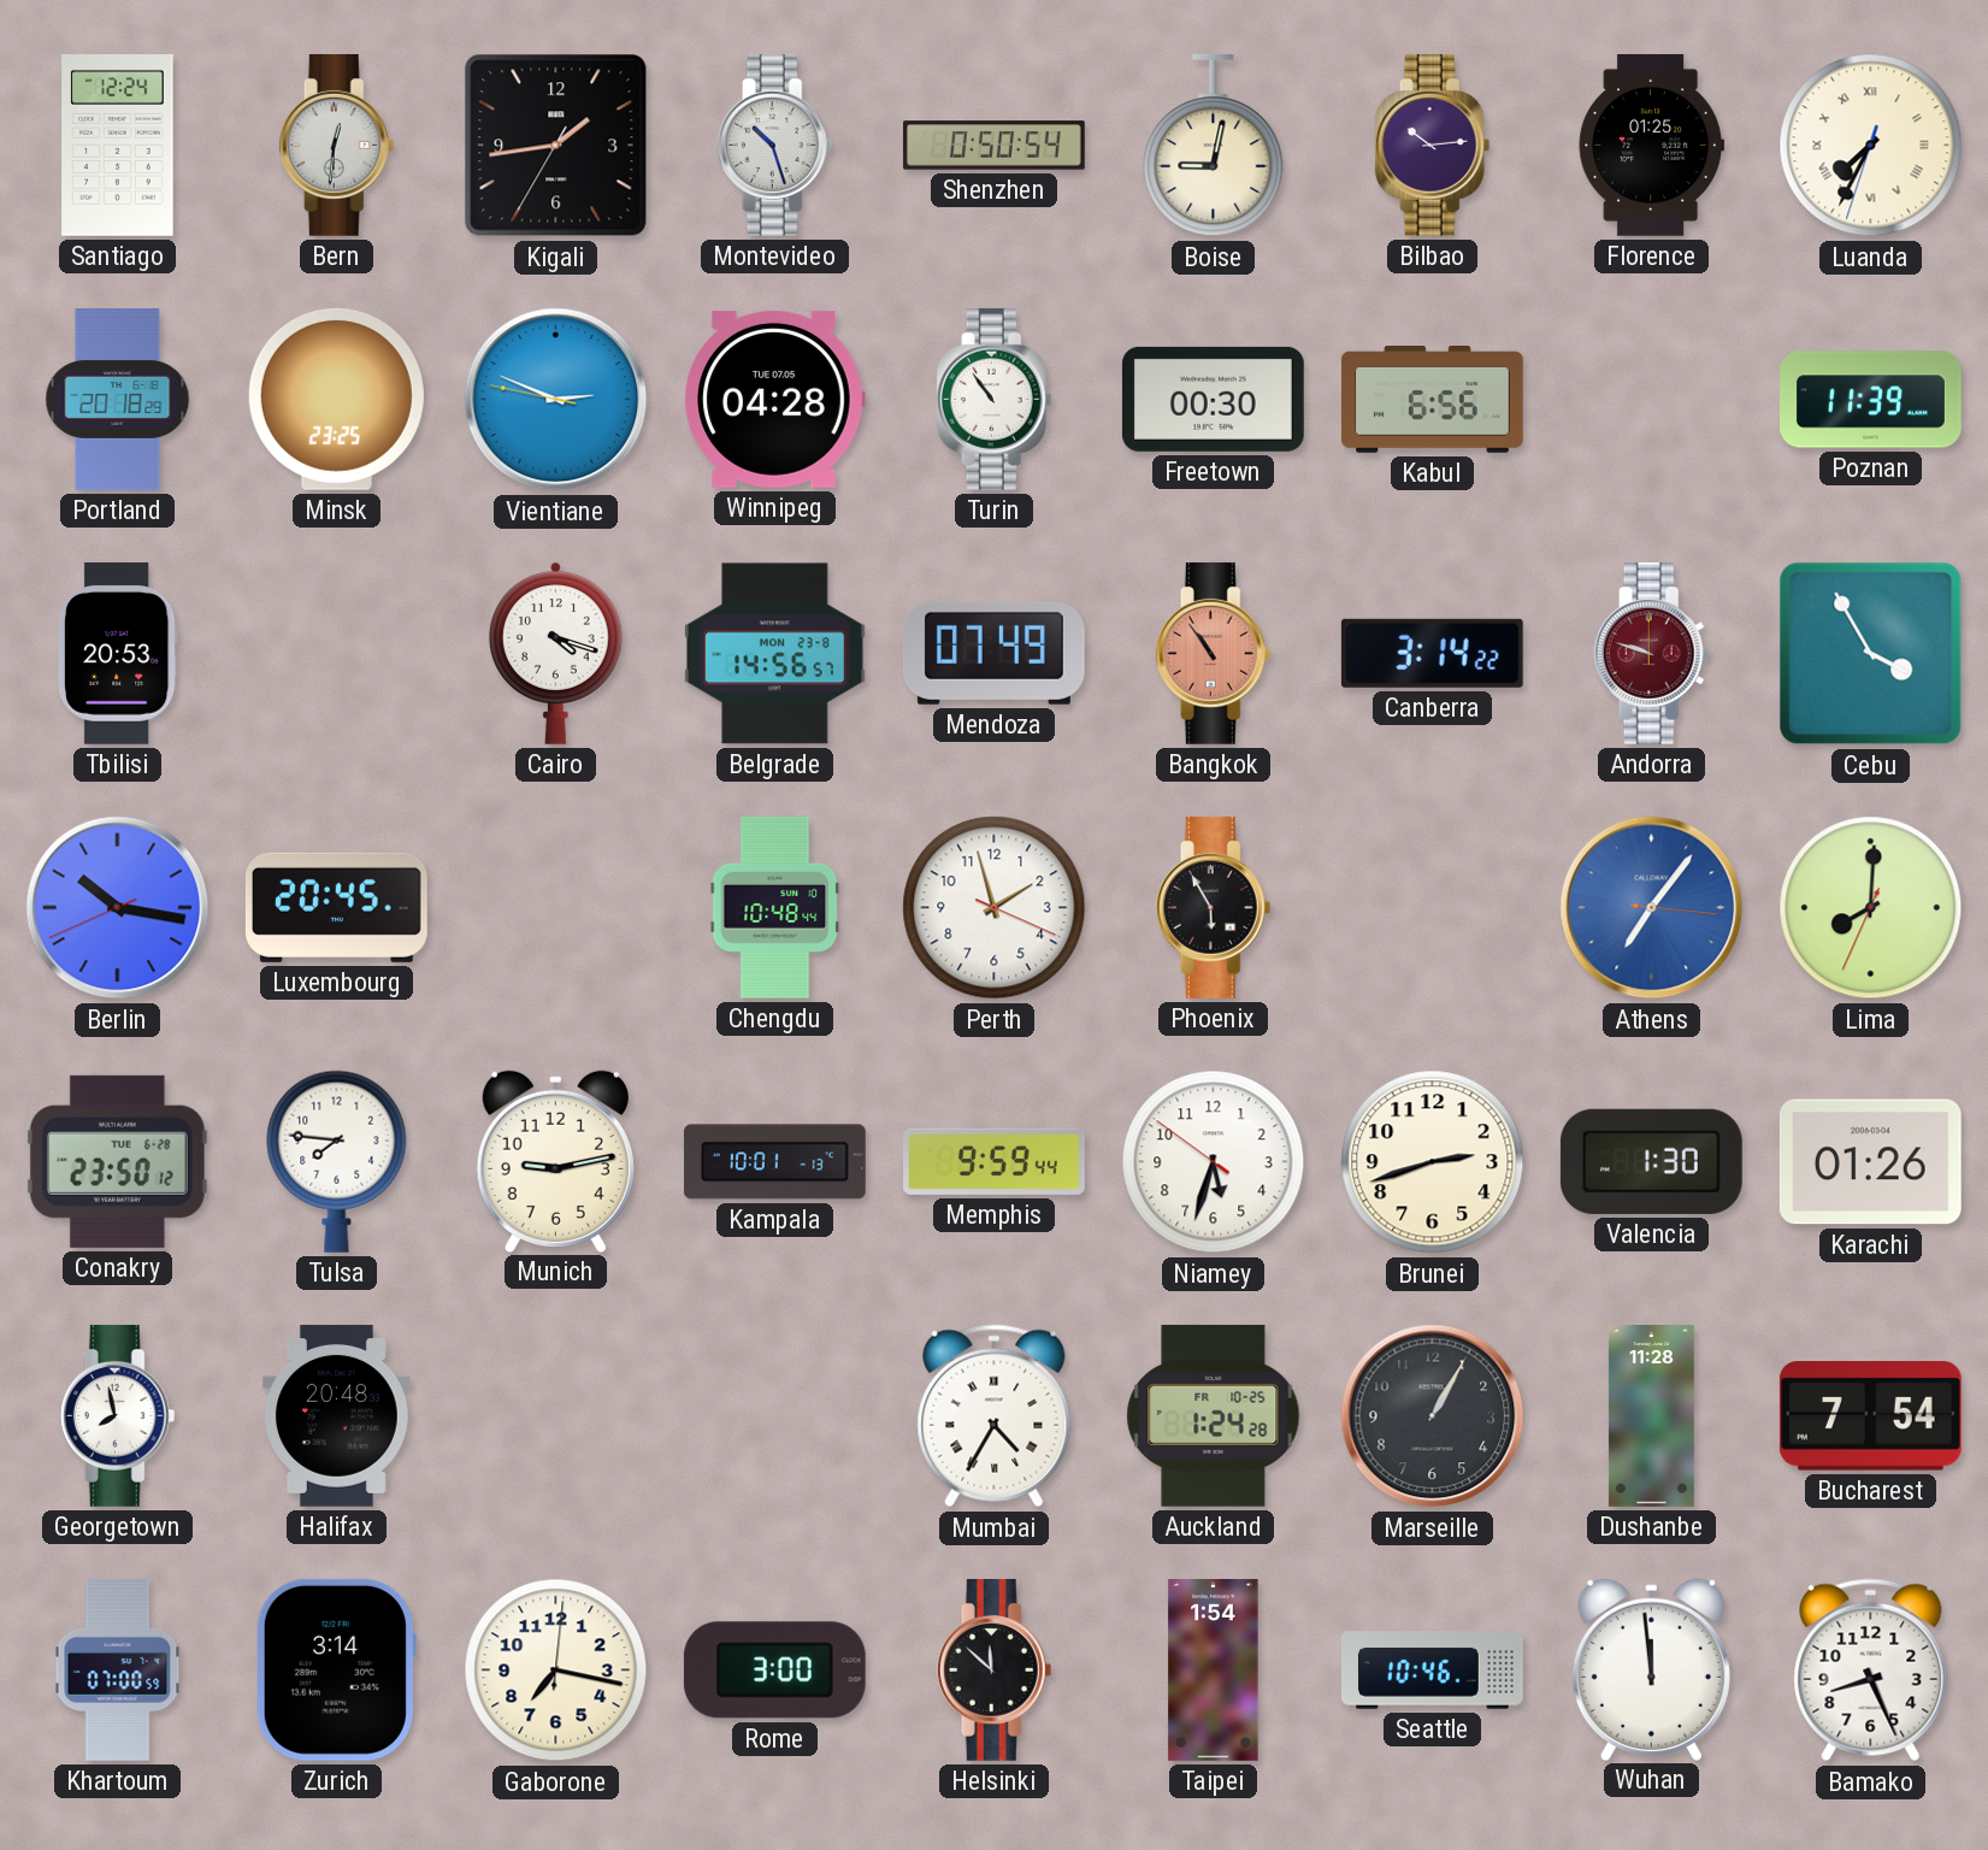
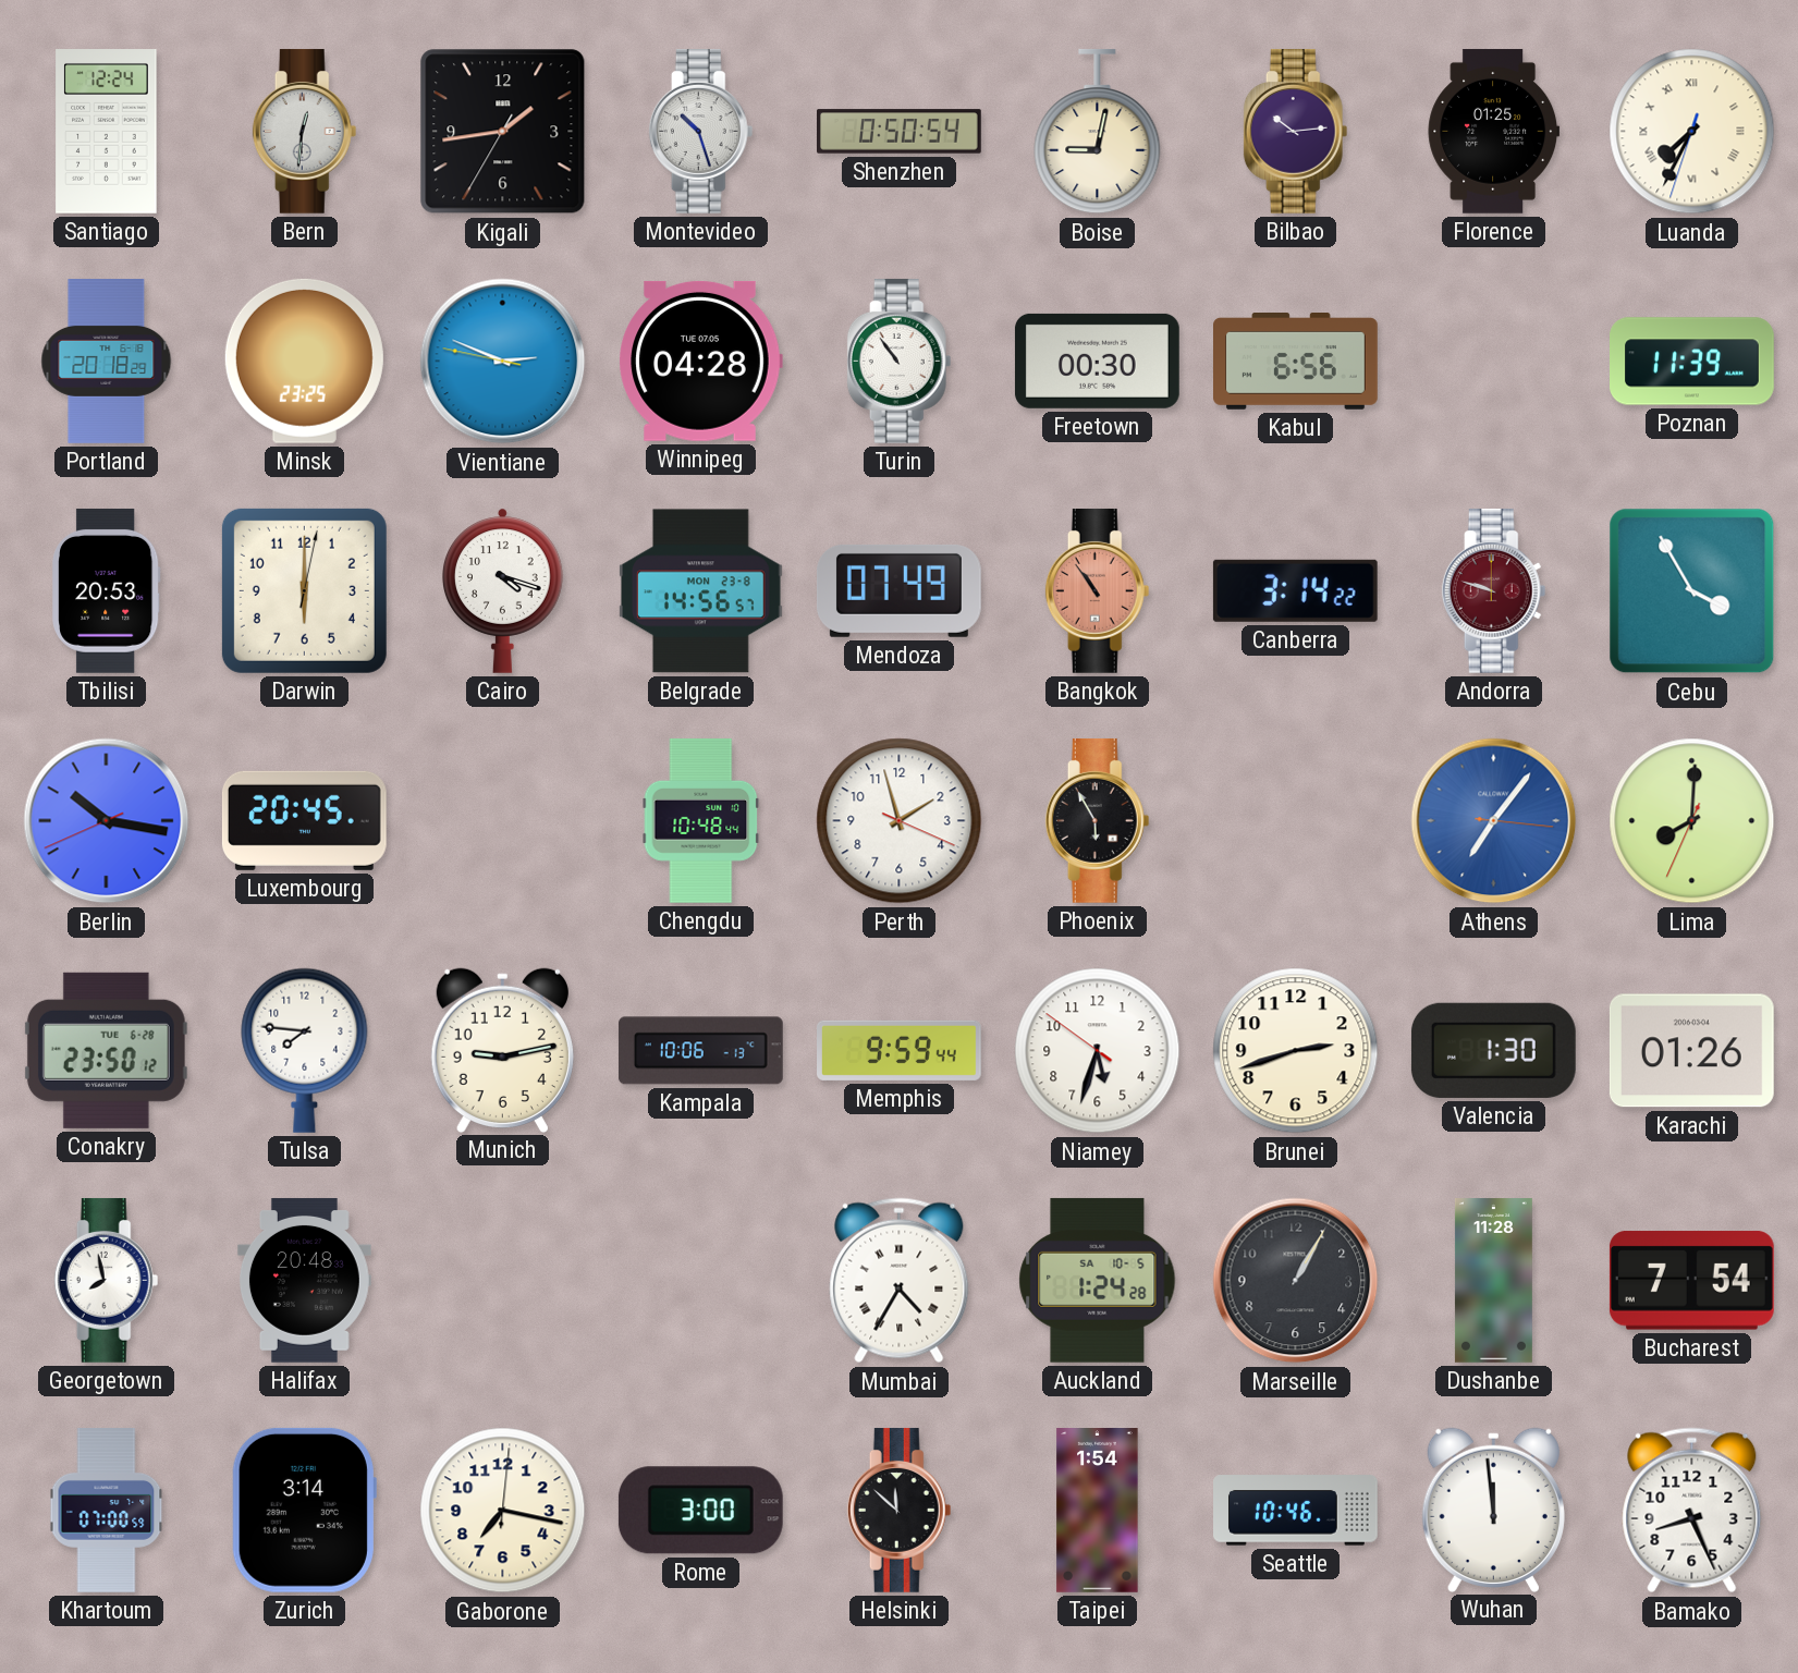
Darwin: none -> 6:00
Kampala: 10:01 -> 10:06
Auckland date: FR 10-25 -> SA 10-5
